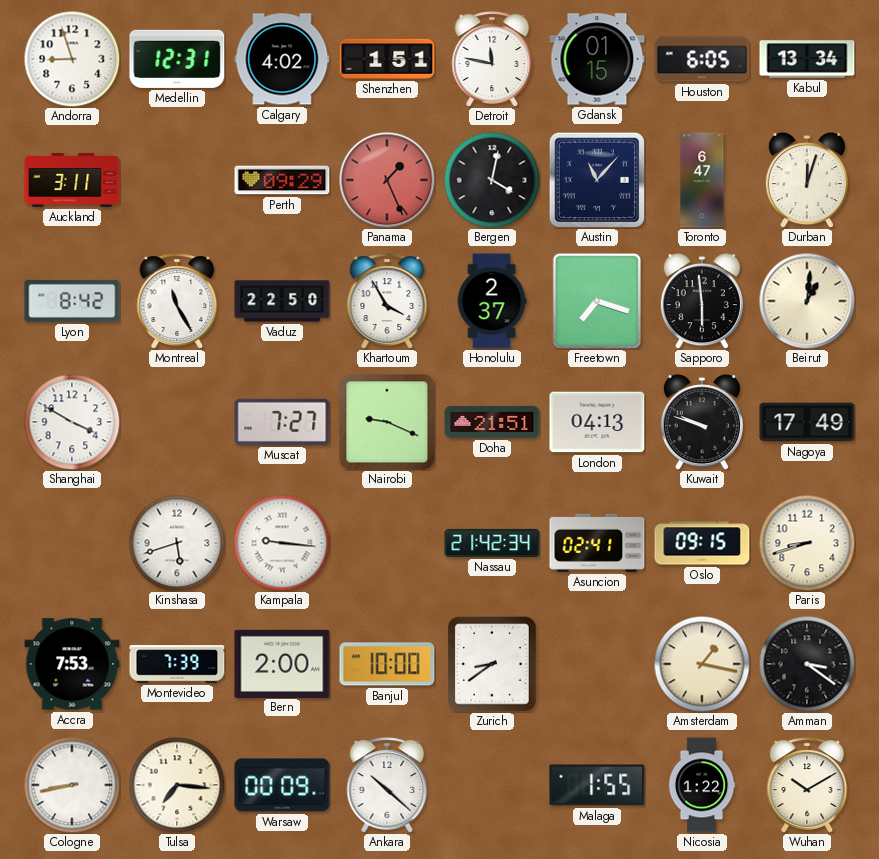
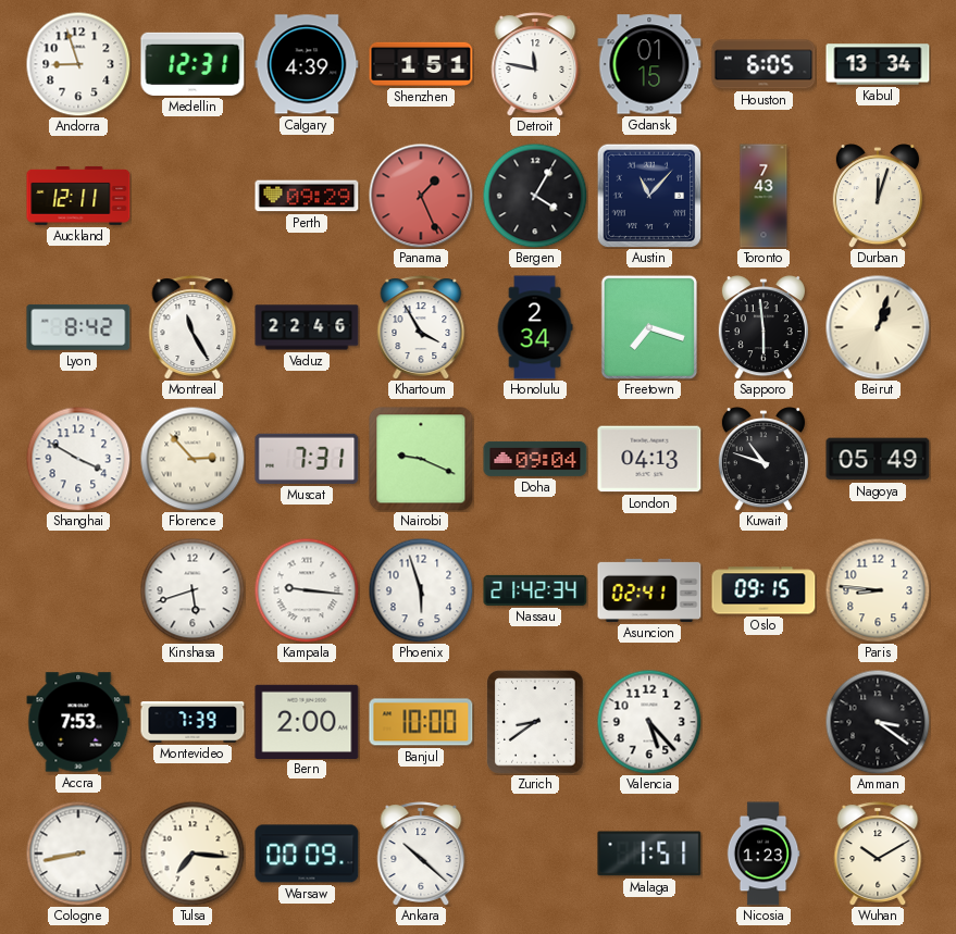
Calgary: 4:02 -> 4:39
Auckland: 3:11 -> 12:11
Bergen: 4:02 -> 4:05
Toronto: 6:47 -> 7:43
Vaduz: 22:50 -> 22:46
Honolulu: 2:37 -> 2:34
Beirut: 1:01 -> 1:03
Florence: none -> 2:53
Muscat: 7:27 -> 7:31
Doha: 21:51 -> 09:04
Kuwait: 9:48 -> 10:48
Nagoya: 17:49 -> 05:49
Phoenix: none -> 5:57
Paris: 8:42 -> 8:46
Valencia: none -> 5:23
Amsterdam: 1:17 -> none
Malaga: 1:55 -> 1:51
Nicosia: 1:22 -> 1:23
